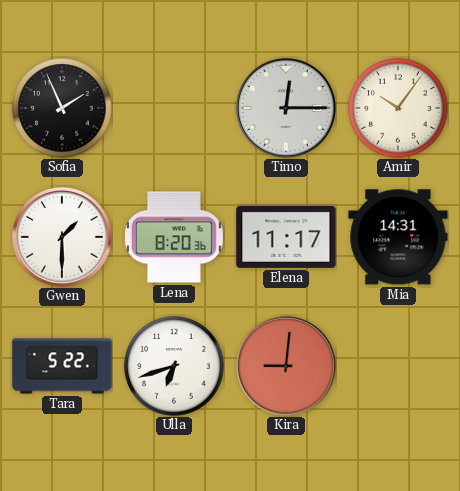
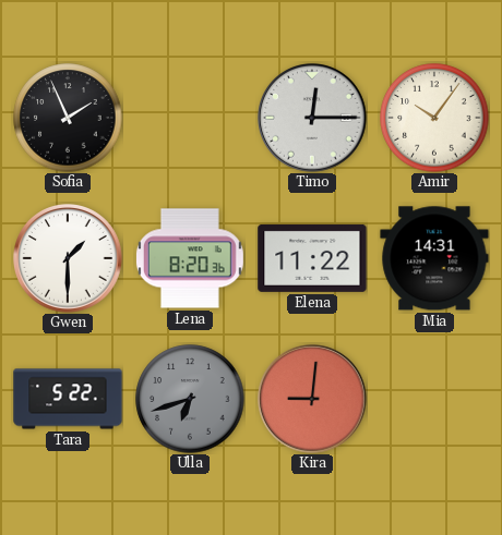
Elena: 11:17 -> 11:22
Ulla dial: white -> grey
